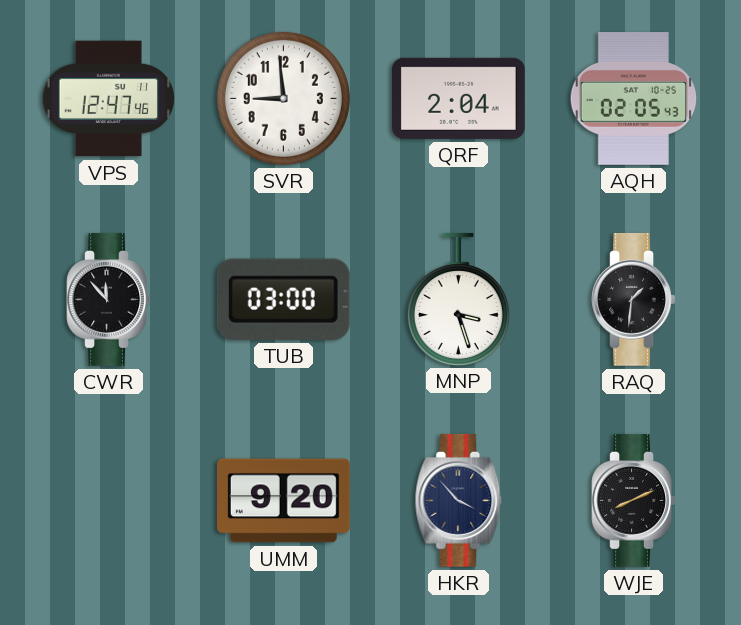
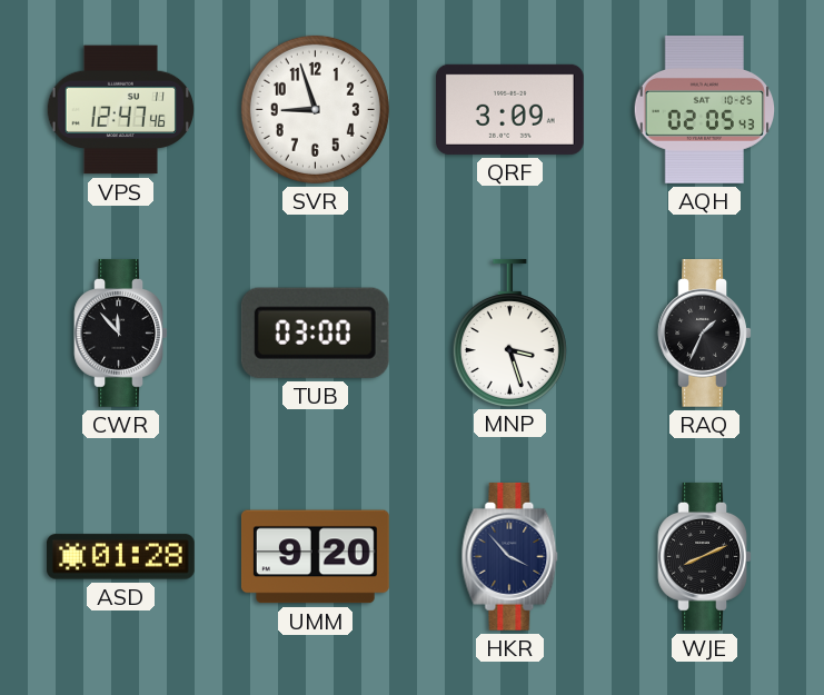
SVR: 8:59 -> 8:57
QRF: 2:04 -> 3:09
RAQ: 1:31 -> 1:34
ASD: none -> 01:28
